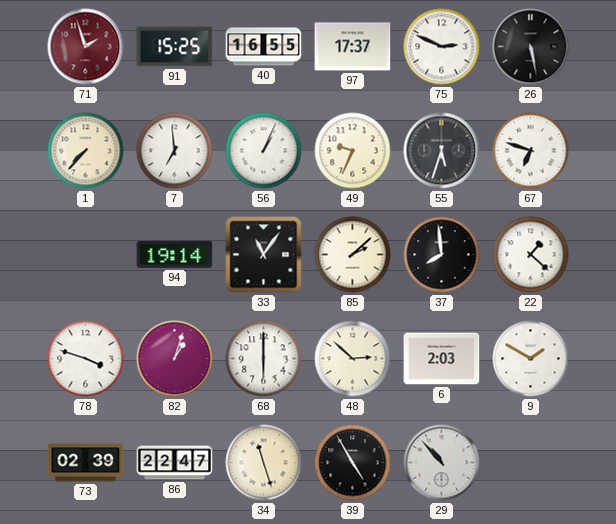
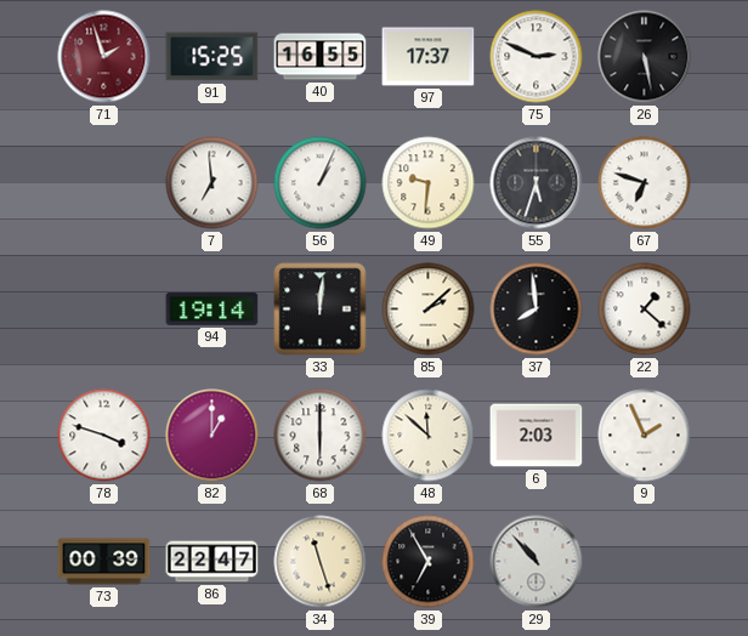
1: 7:37 -> none
49: 9:34 -> 9:31
33: 11:06 -> 12:01
82: 1:03 -> 1:00
48: 2:52 -> 11:52
9: 1:50 -> 1:56
73: 02:39 -> 00:39
39: 4:55 -> 6:55
